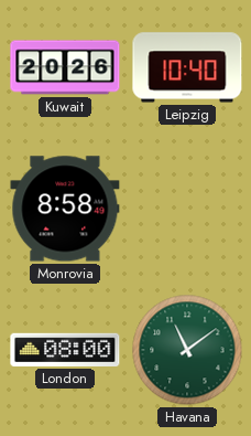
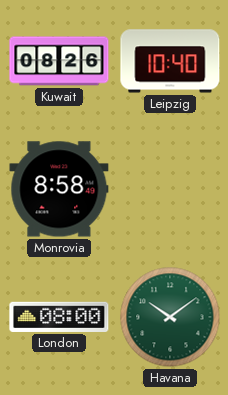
Kuwait: 20:26 -> 08:26
Havana: 11:09 -> 10:09
